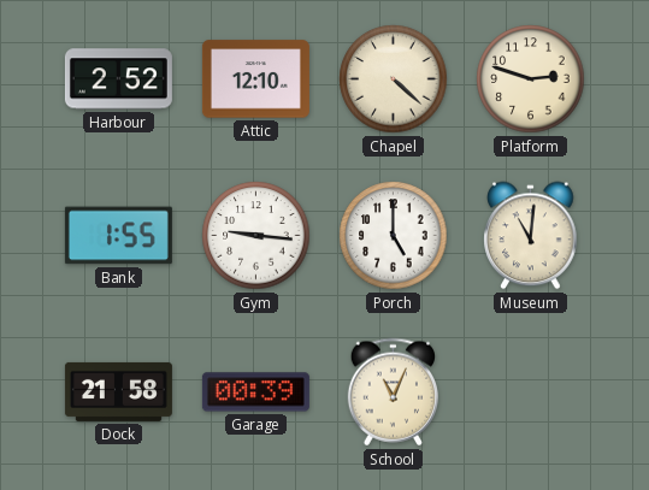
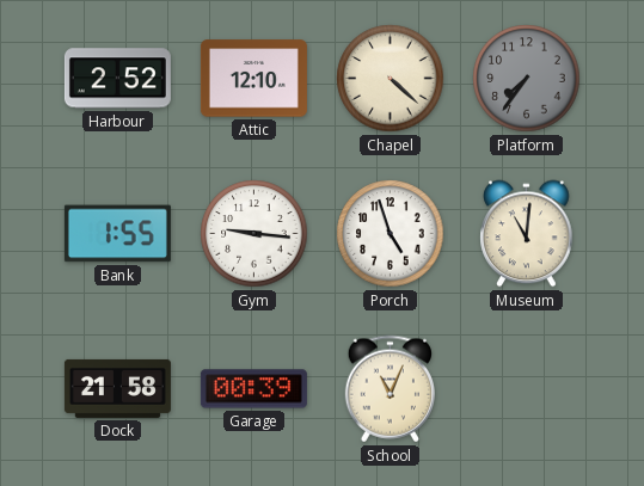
Platform: 2:48 -> 7:36
Platform dial: cream -> grey
Porch: 5:00 -> 4:57
